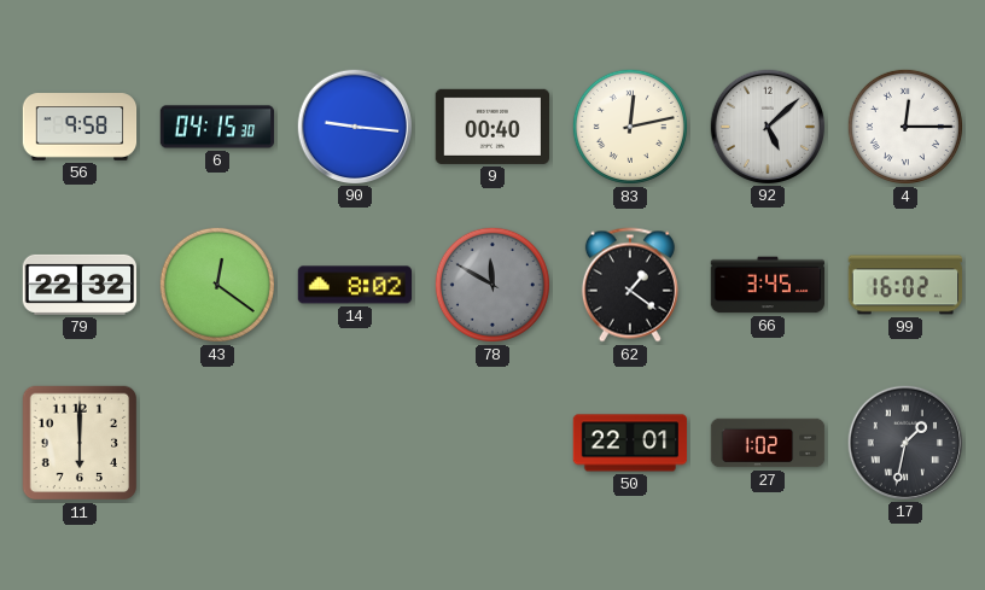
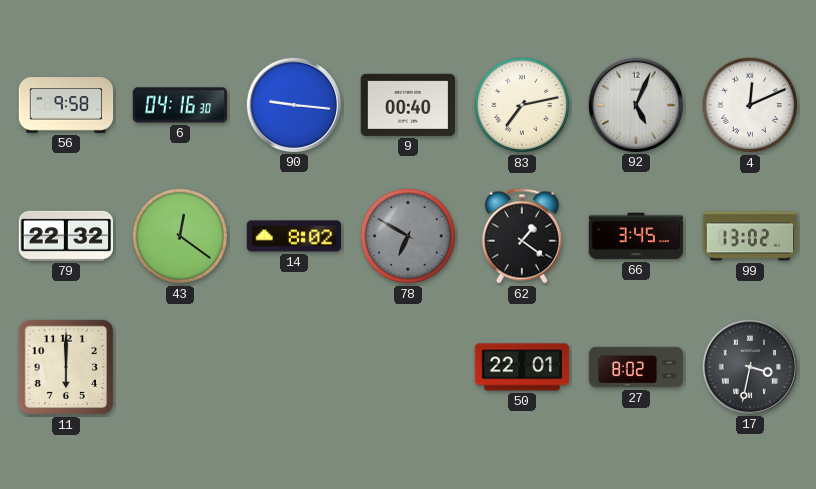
6: 04:15 -> 04:16
83: 12:13 -> 7:13
92: 5:08 -> 5:04
4: 12:15 -> 12:11
78: 11:50 -> 6:50
99: 16:02 -> 13:02
27: 1:02 -> 8:02
17: 1:32 -> 3:32
